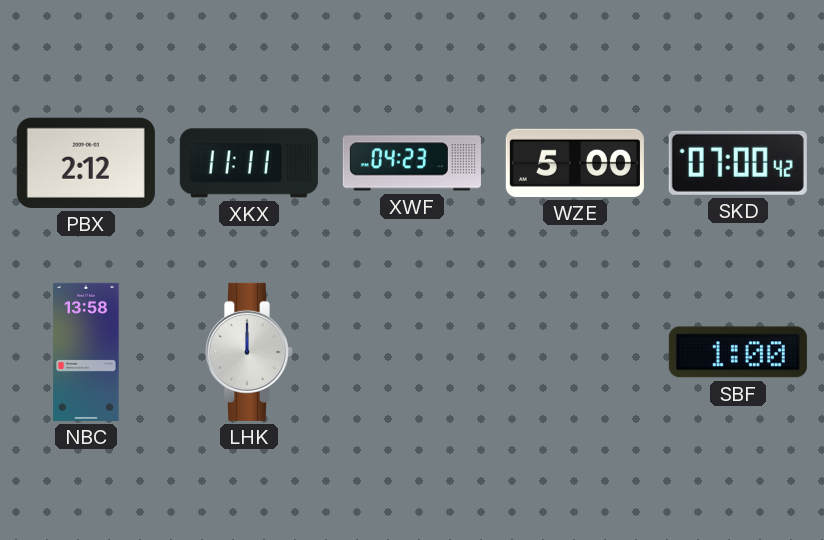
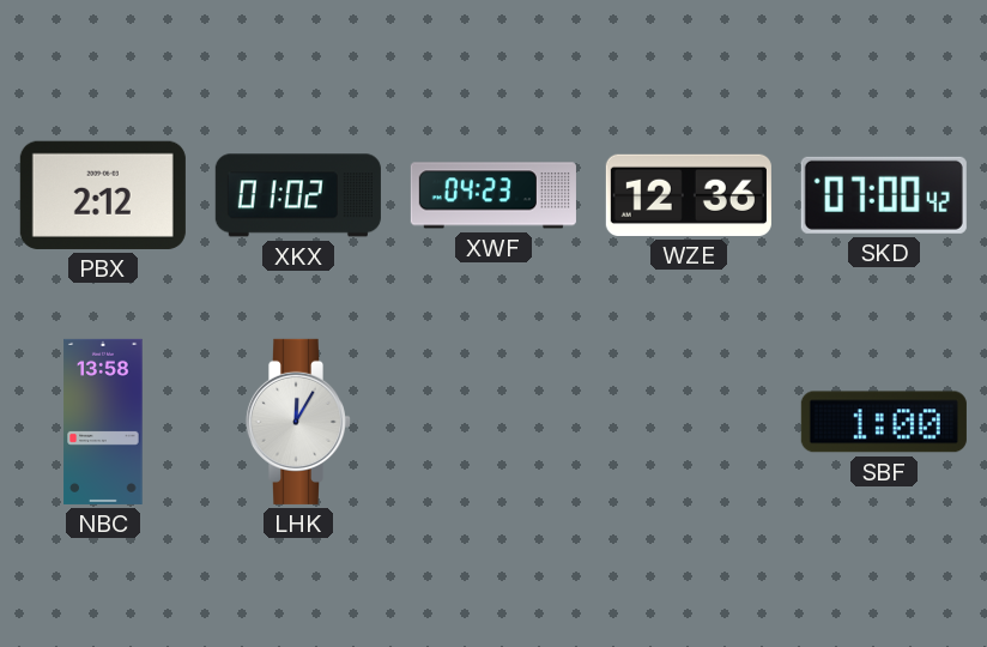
XKX: 11:11 -> 01:02
WZE: 5:00 -> 12:36
LHK: 12:00 -> 12:05
